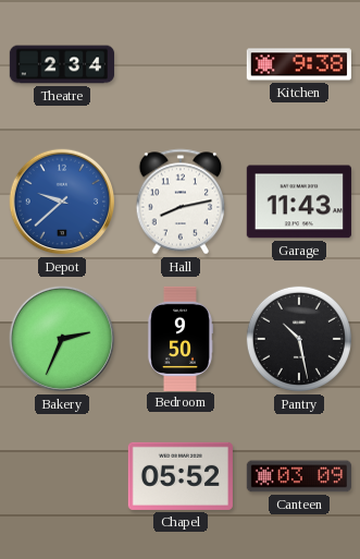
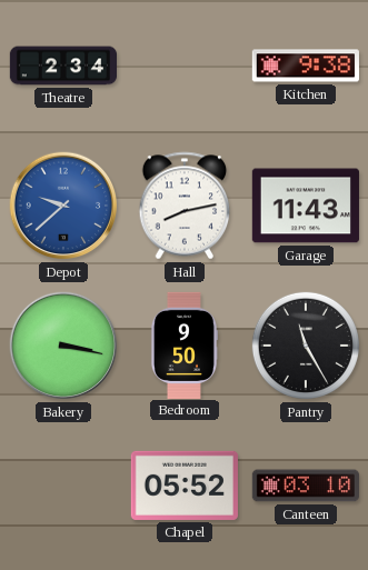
Bakery: 2:34 -> 3:17
Pantry: 10:28 -> 11:25
Canteen: 03:09 -> 03:10
